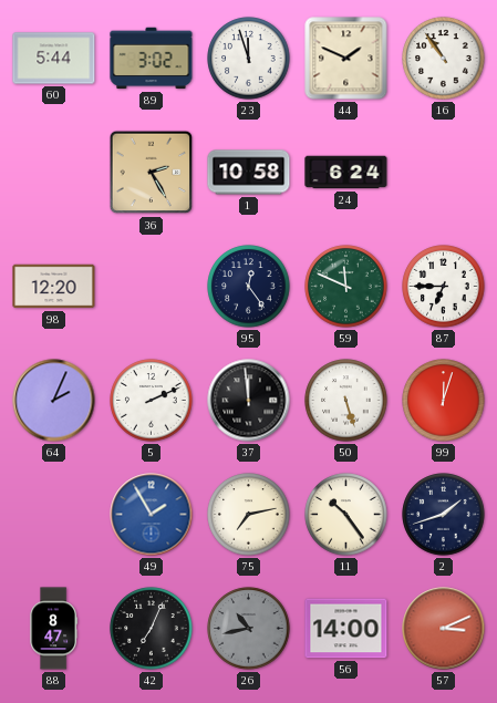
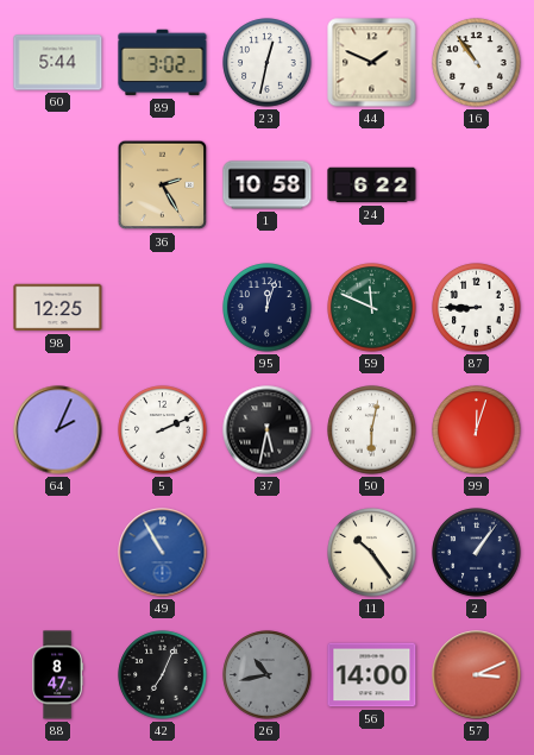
23: 11:57 -> 12:32
24: 6:24 -> 6:22
98: 12:20 -> 12:25
95: 12:24 -> 12:03
87: 6:45 -> 8:45
37: 11:59 -> 5:32
50: 5:27 -> 6:02
49: 1:55 -> 10:55
75: 7:13 -> none
2: 1:42 -> 1:06
